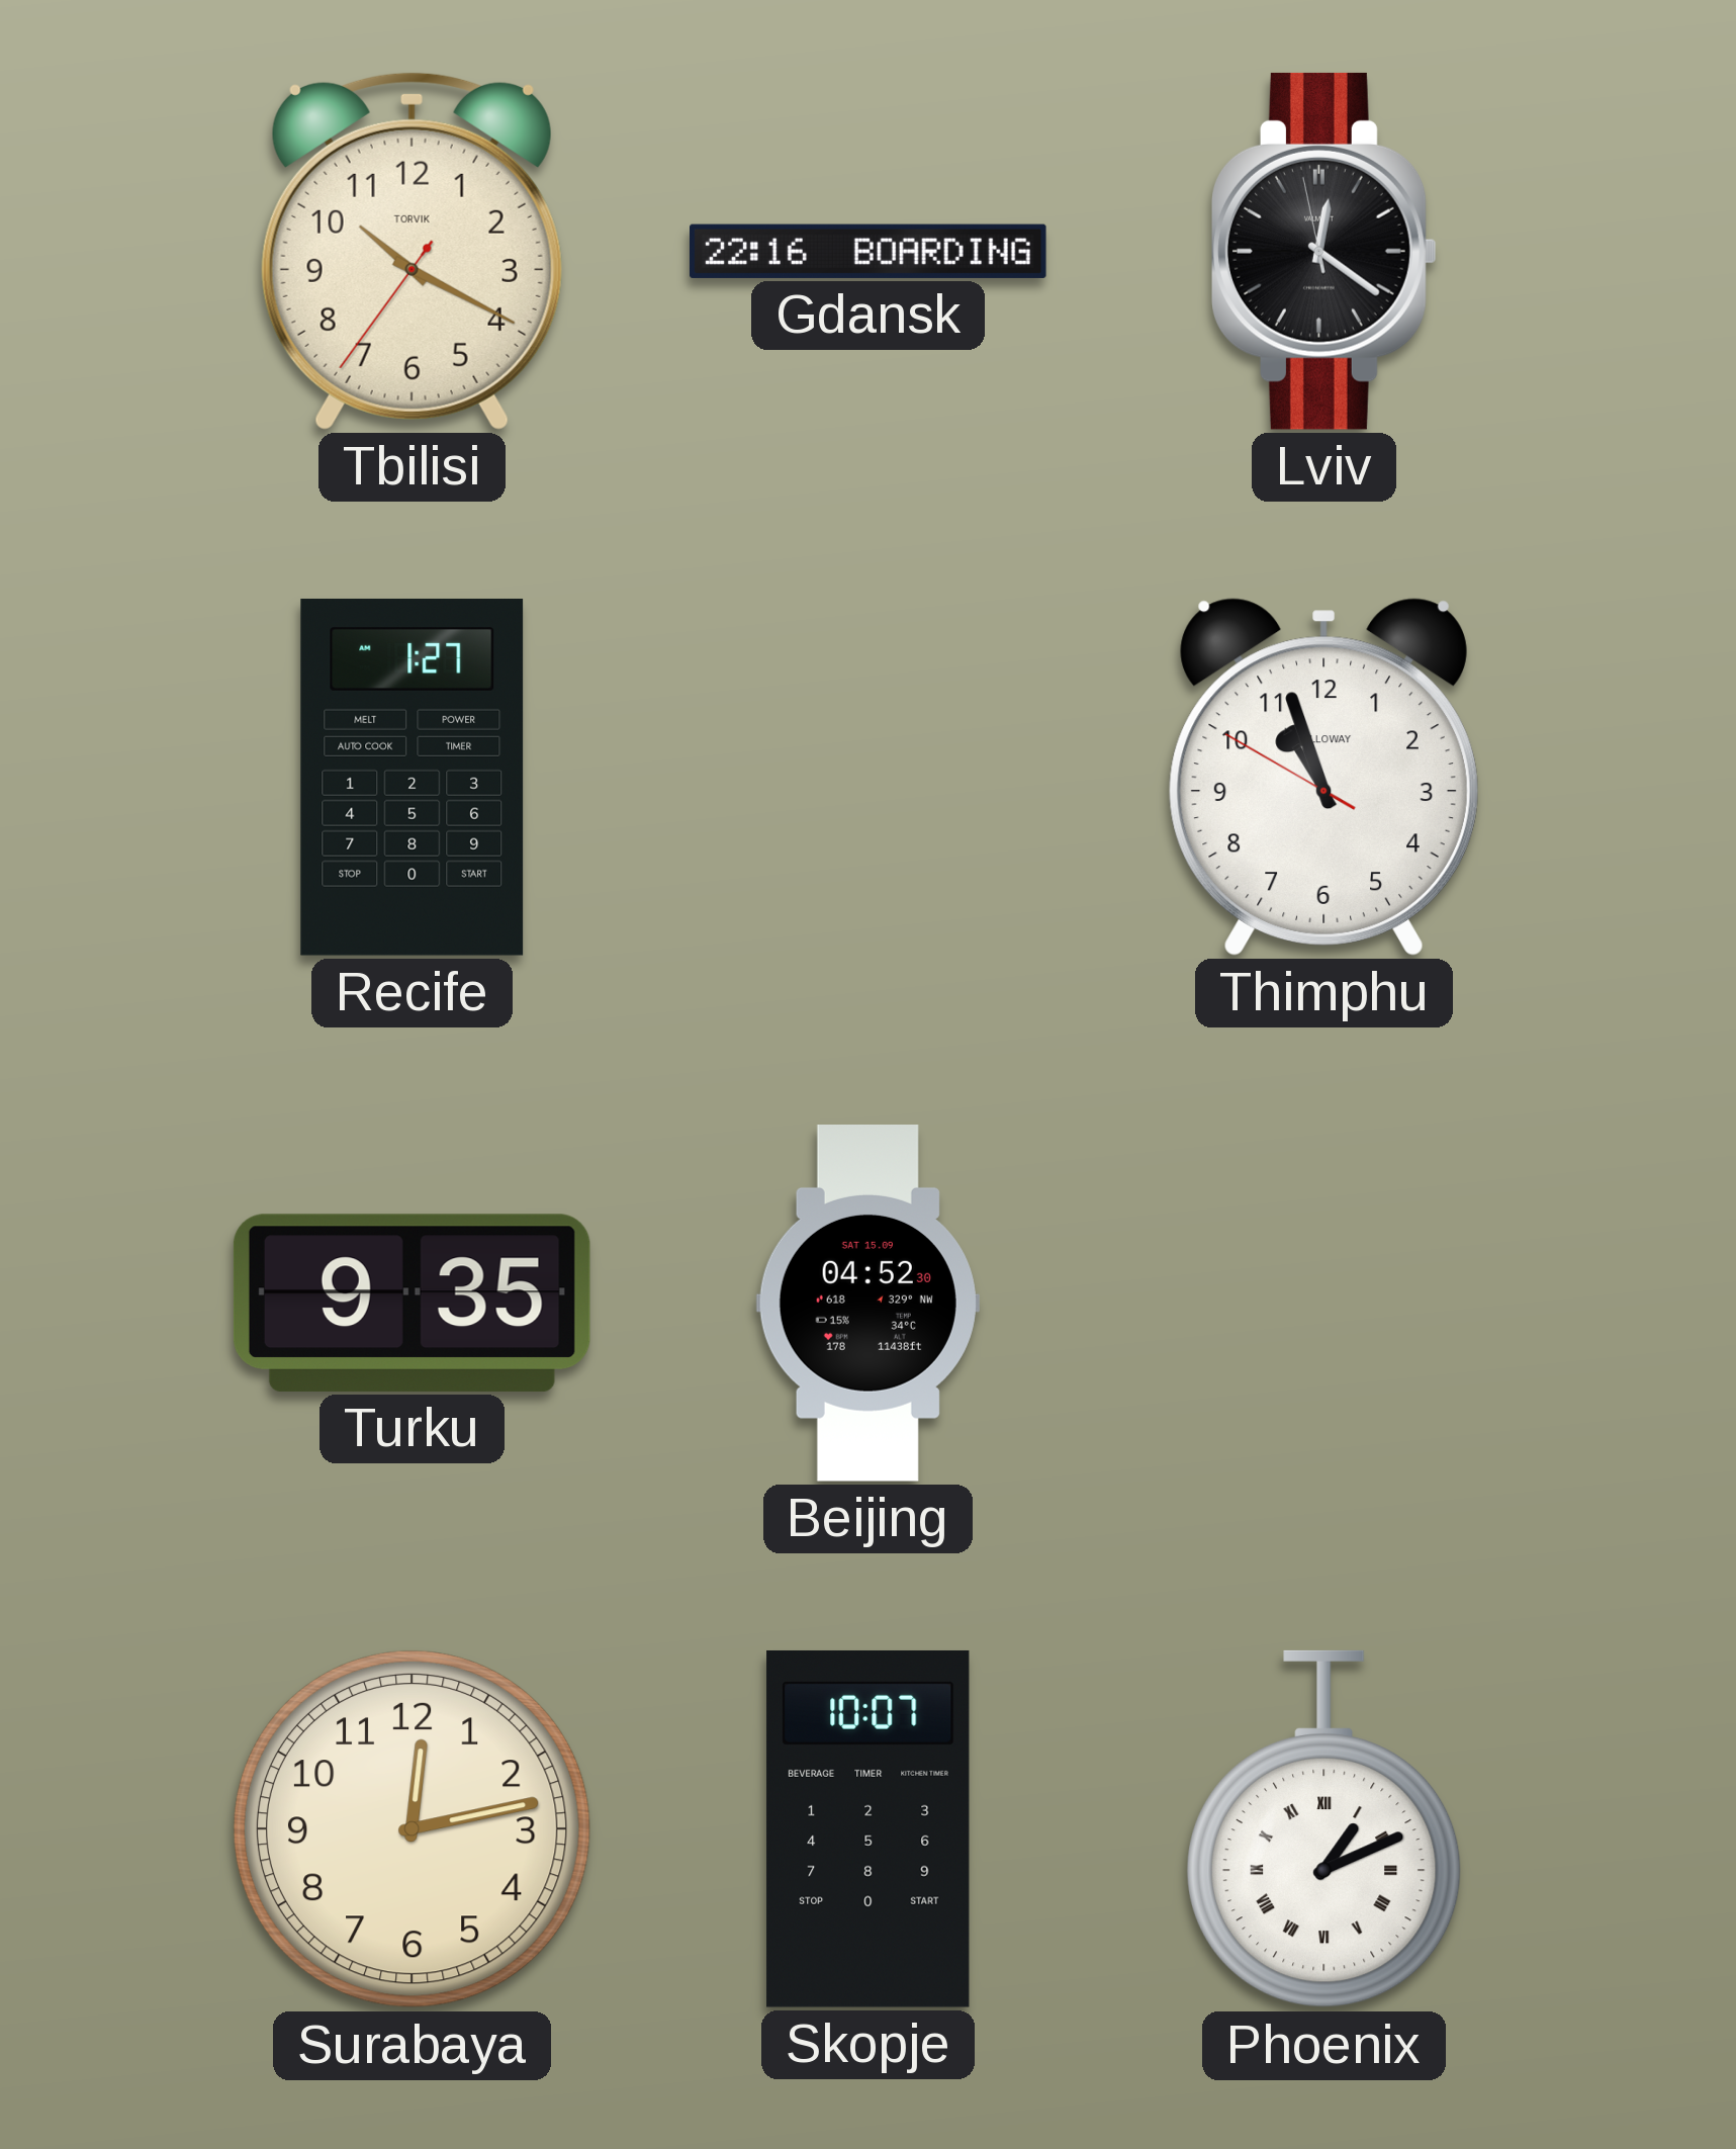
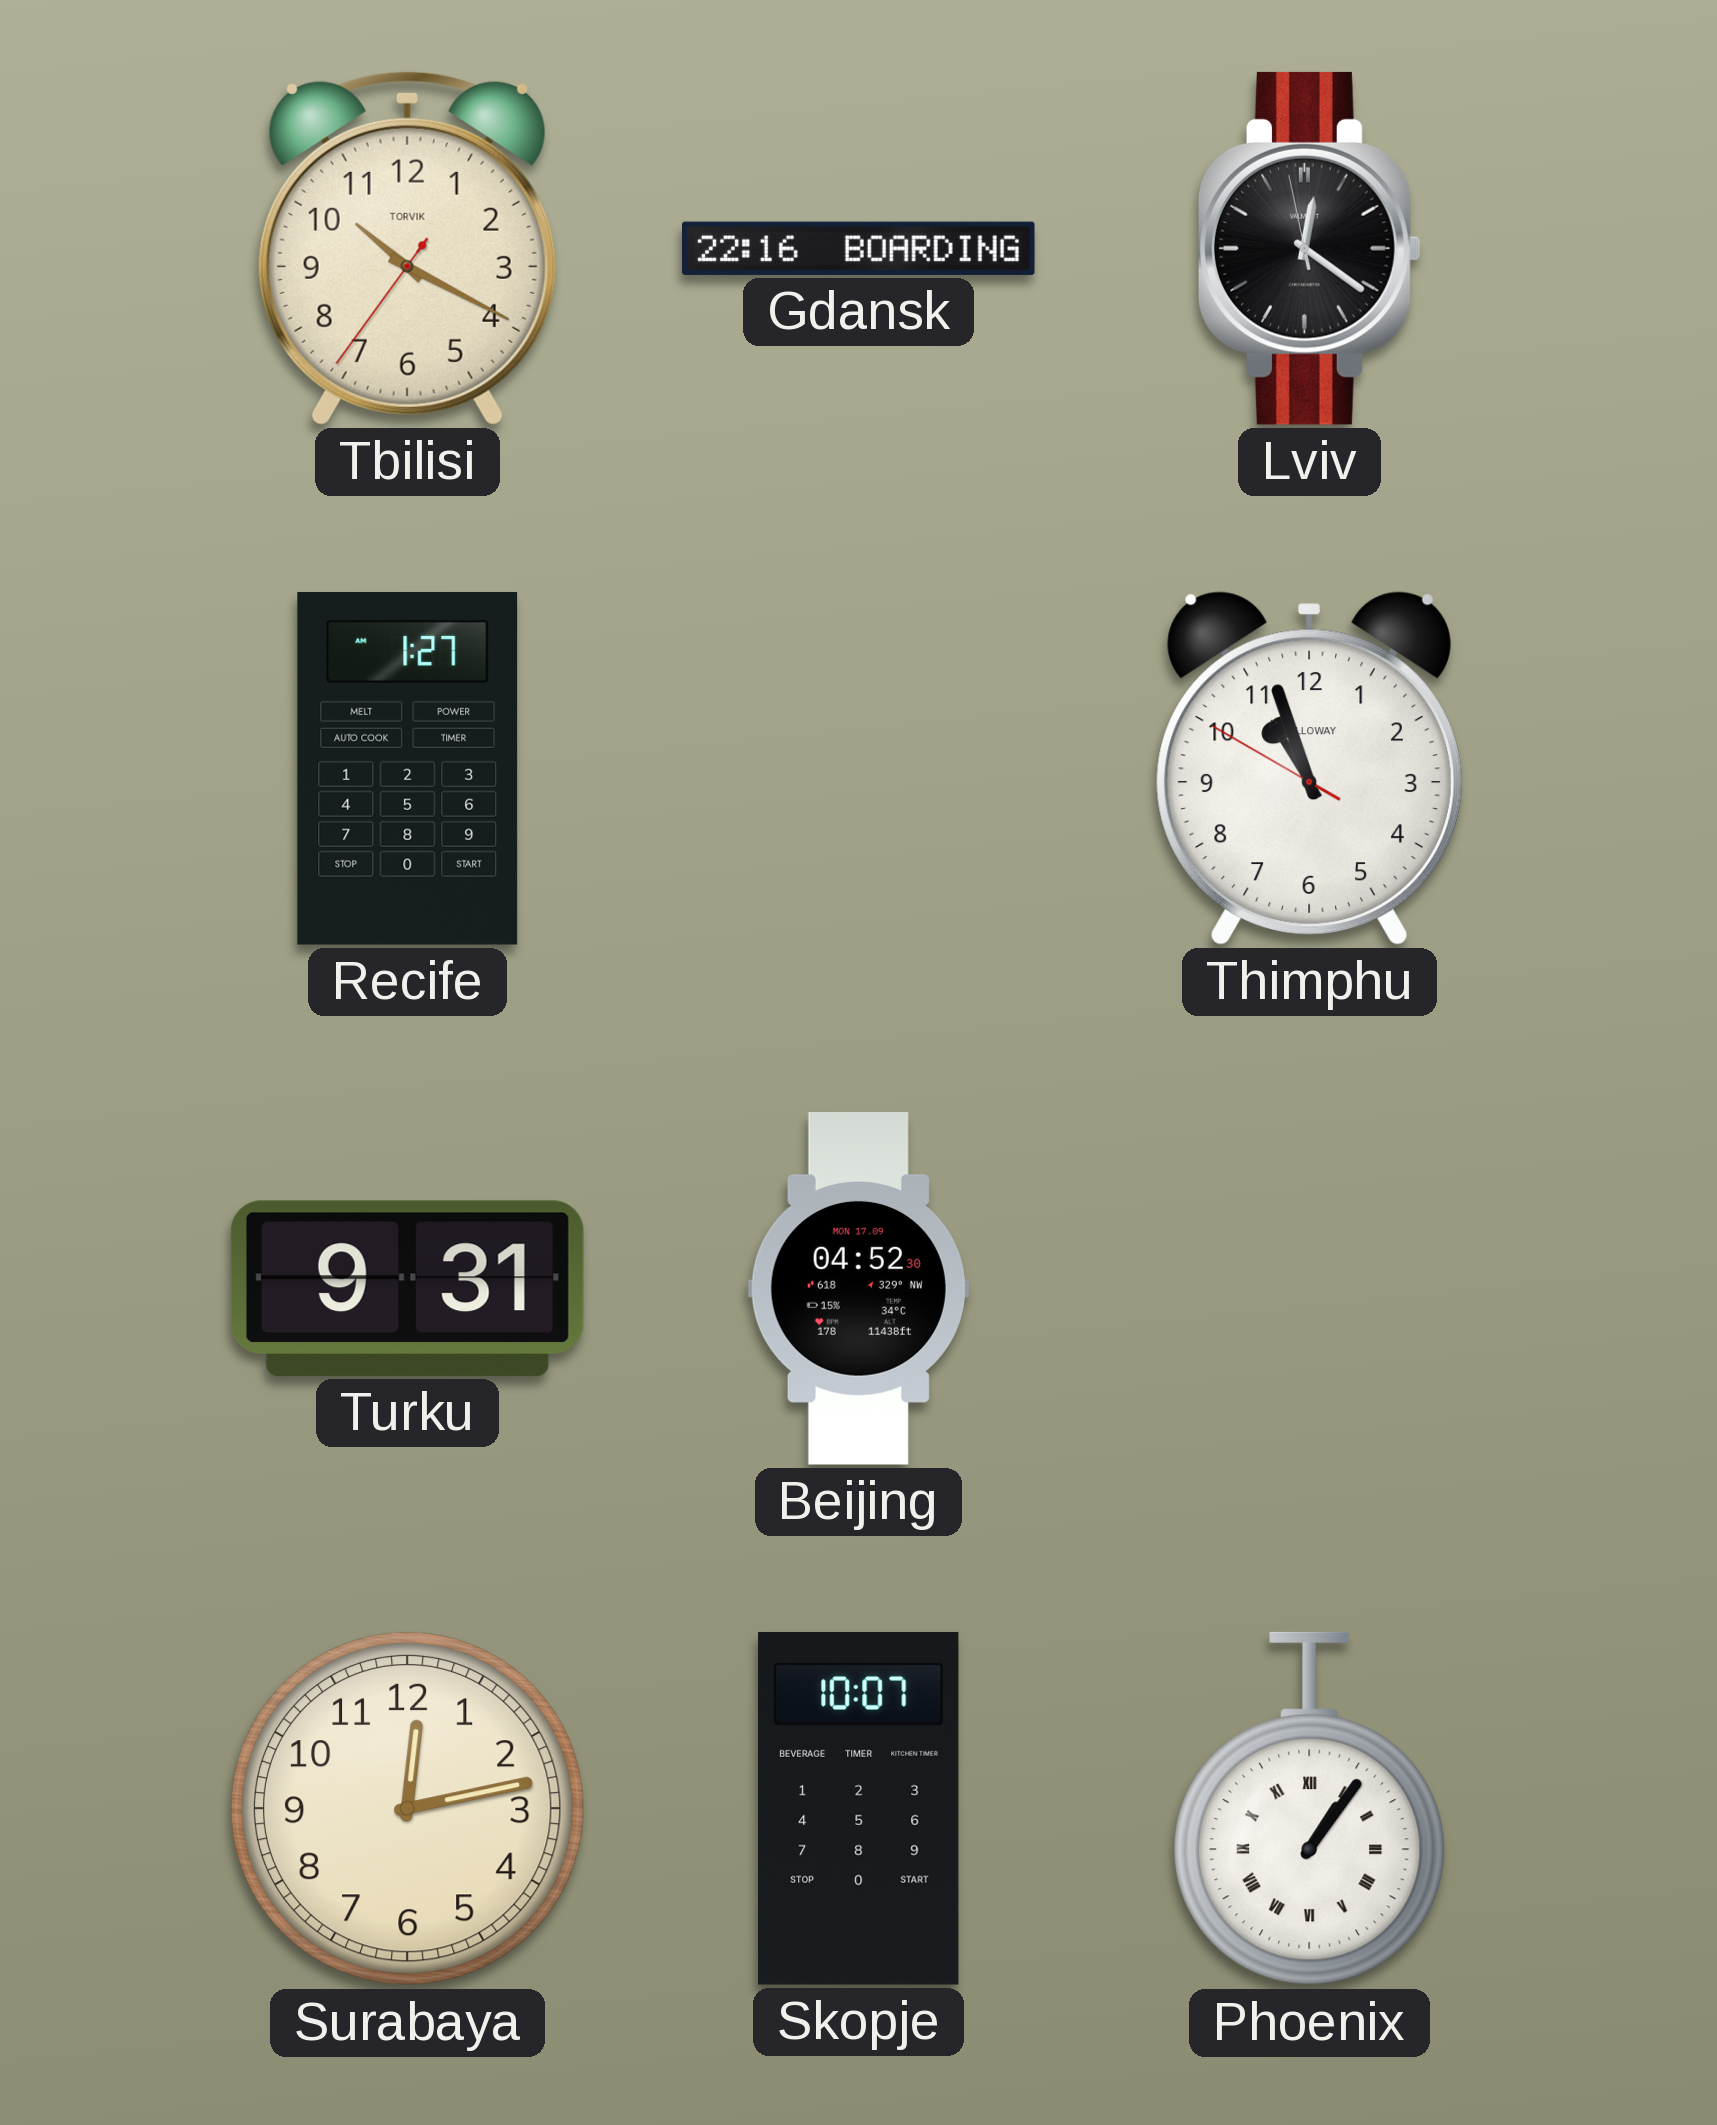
Turku: 9:35 -> 9:31
Beijing date: SAT 15.09 -> MON 17.09
Phoenix: 1:11 -> 1:06
